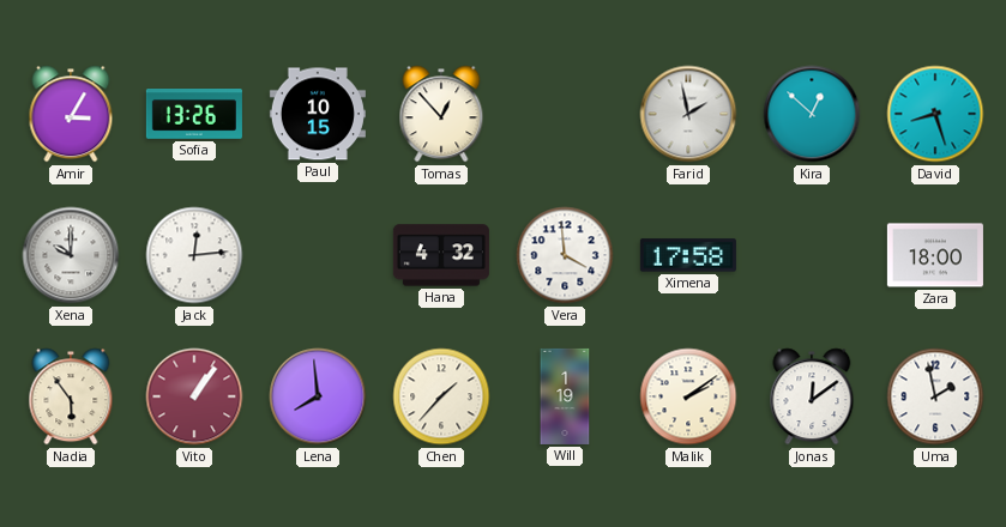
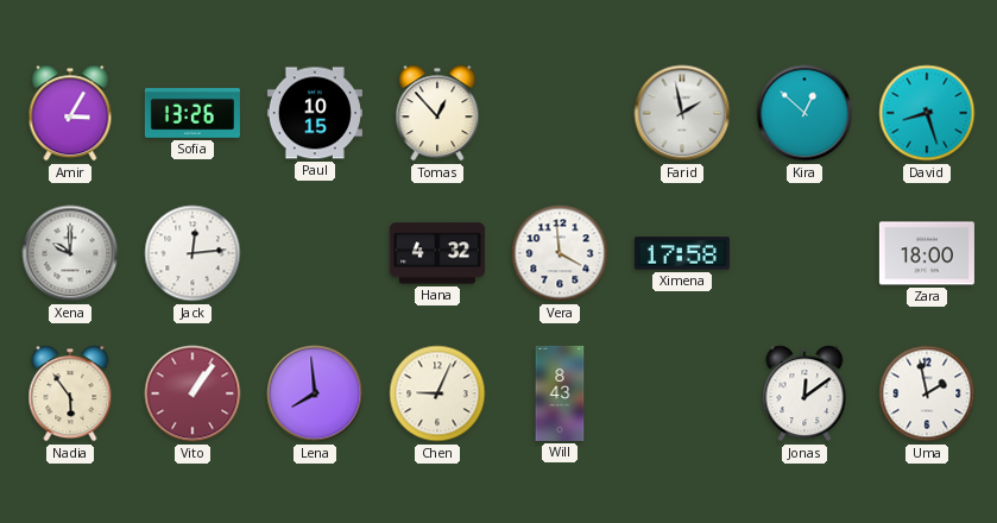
Chen: 1:37 -> 9:04
Will: 1:19 -> 8:43
Malik: 2:09 -> none
